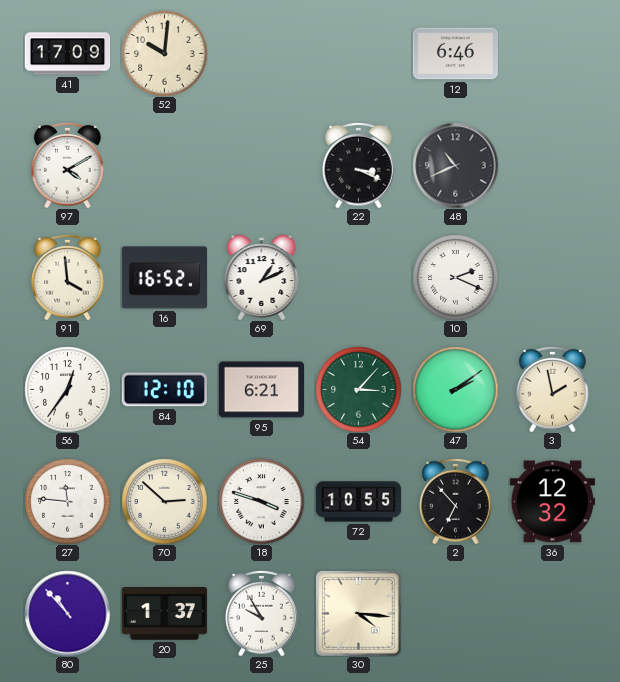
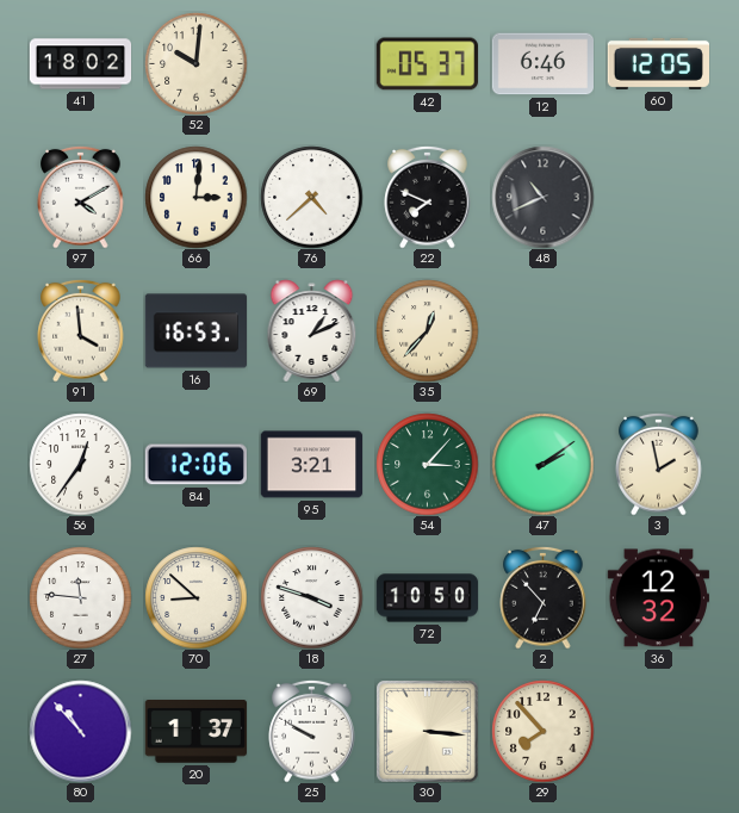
41: 17:09 -> 18:02
42: none -> 05:37
60: none -> 12:05
66: none -> 3:01
76: none -> 4:38
22: 3:19 -> 7:49
16: 16:52 -> 16:53
35: none -> 12:37
10: 2:19 -> none
84: 12:10 -> 12:06
95: 6:21 -> 3:21
70: 2:52 -> 8:52
72: 10:55 -> 10:50
25: 9:55 -> 9:50
30: 4:16 -> 3:16
29: none -> 7:53
